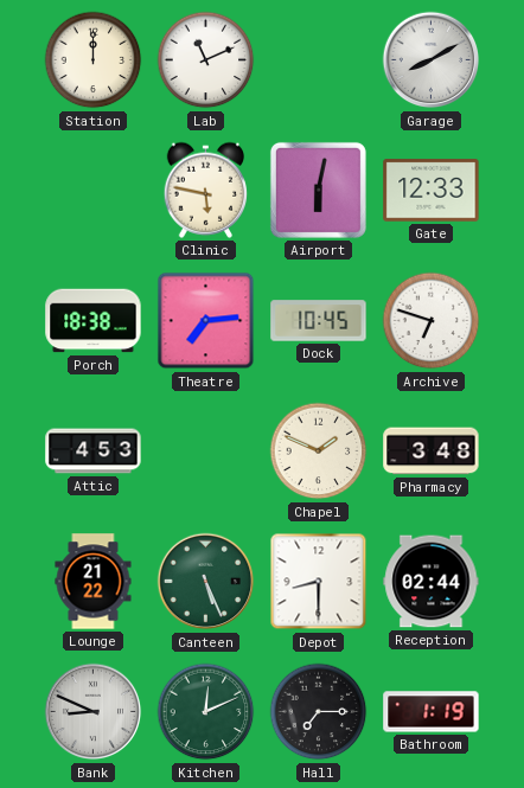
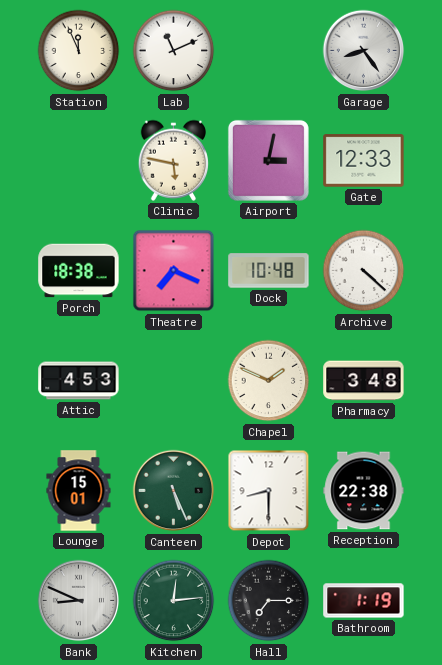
Station: 12:00 -> 11:56
Garage: 8:10 -> 8:24
Airport: 6:02 -> 3:02
Theatre: 7:14 -> 7:19
Dock: 10:45 -> 10:48
Archive: 6:48 -> 4:22
Lounge: 21:22 -> 15:01
Reception: 02:44 -> 22:38
Kitchen: 12:11 -> 12:14
